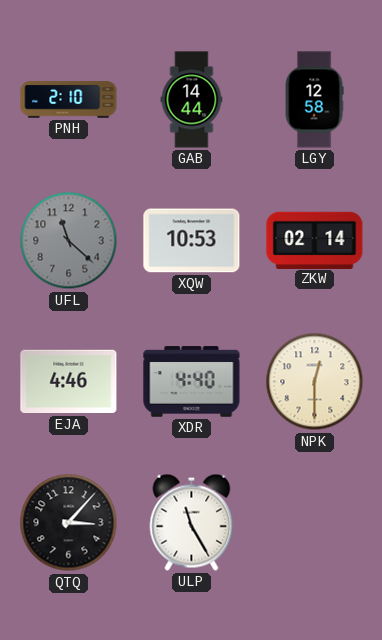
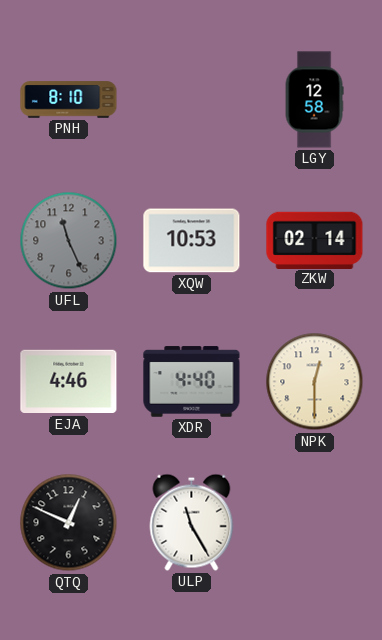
PNH: 2:10 -> 8:10
GAB: 14:44 -> none
UFL: 11:22 -> 11:26
QTQ: 3:07 -> 12:49
